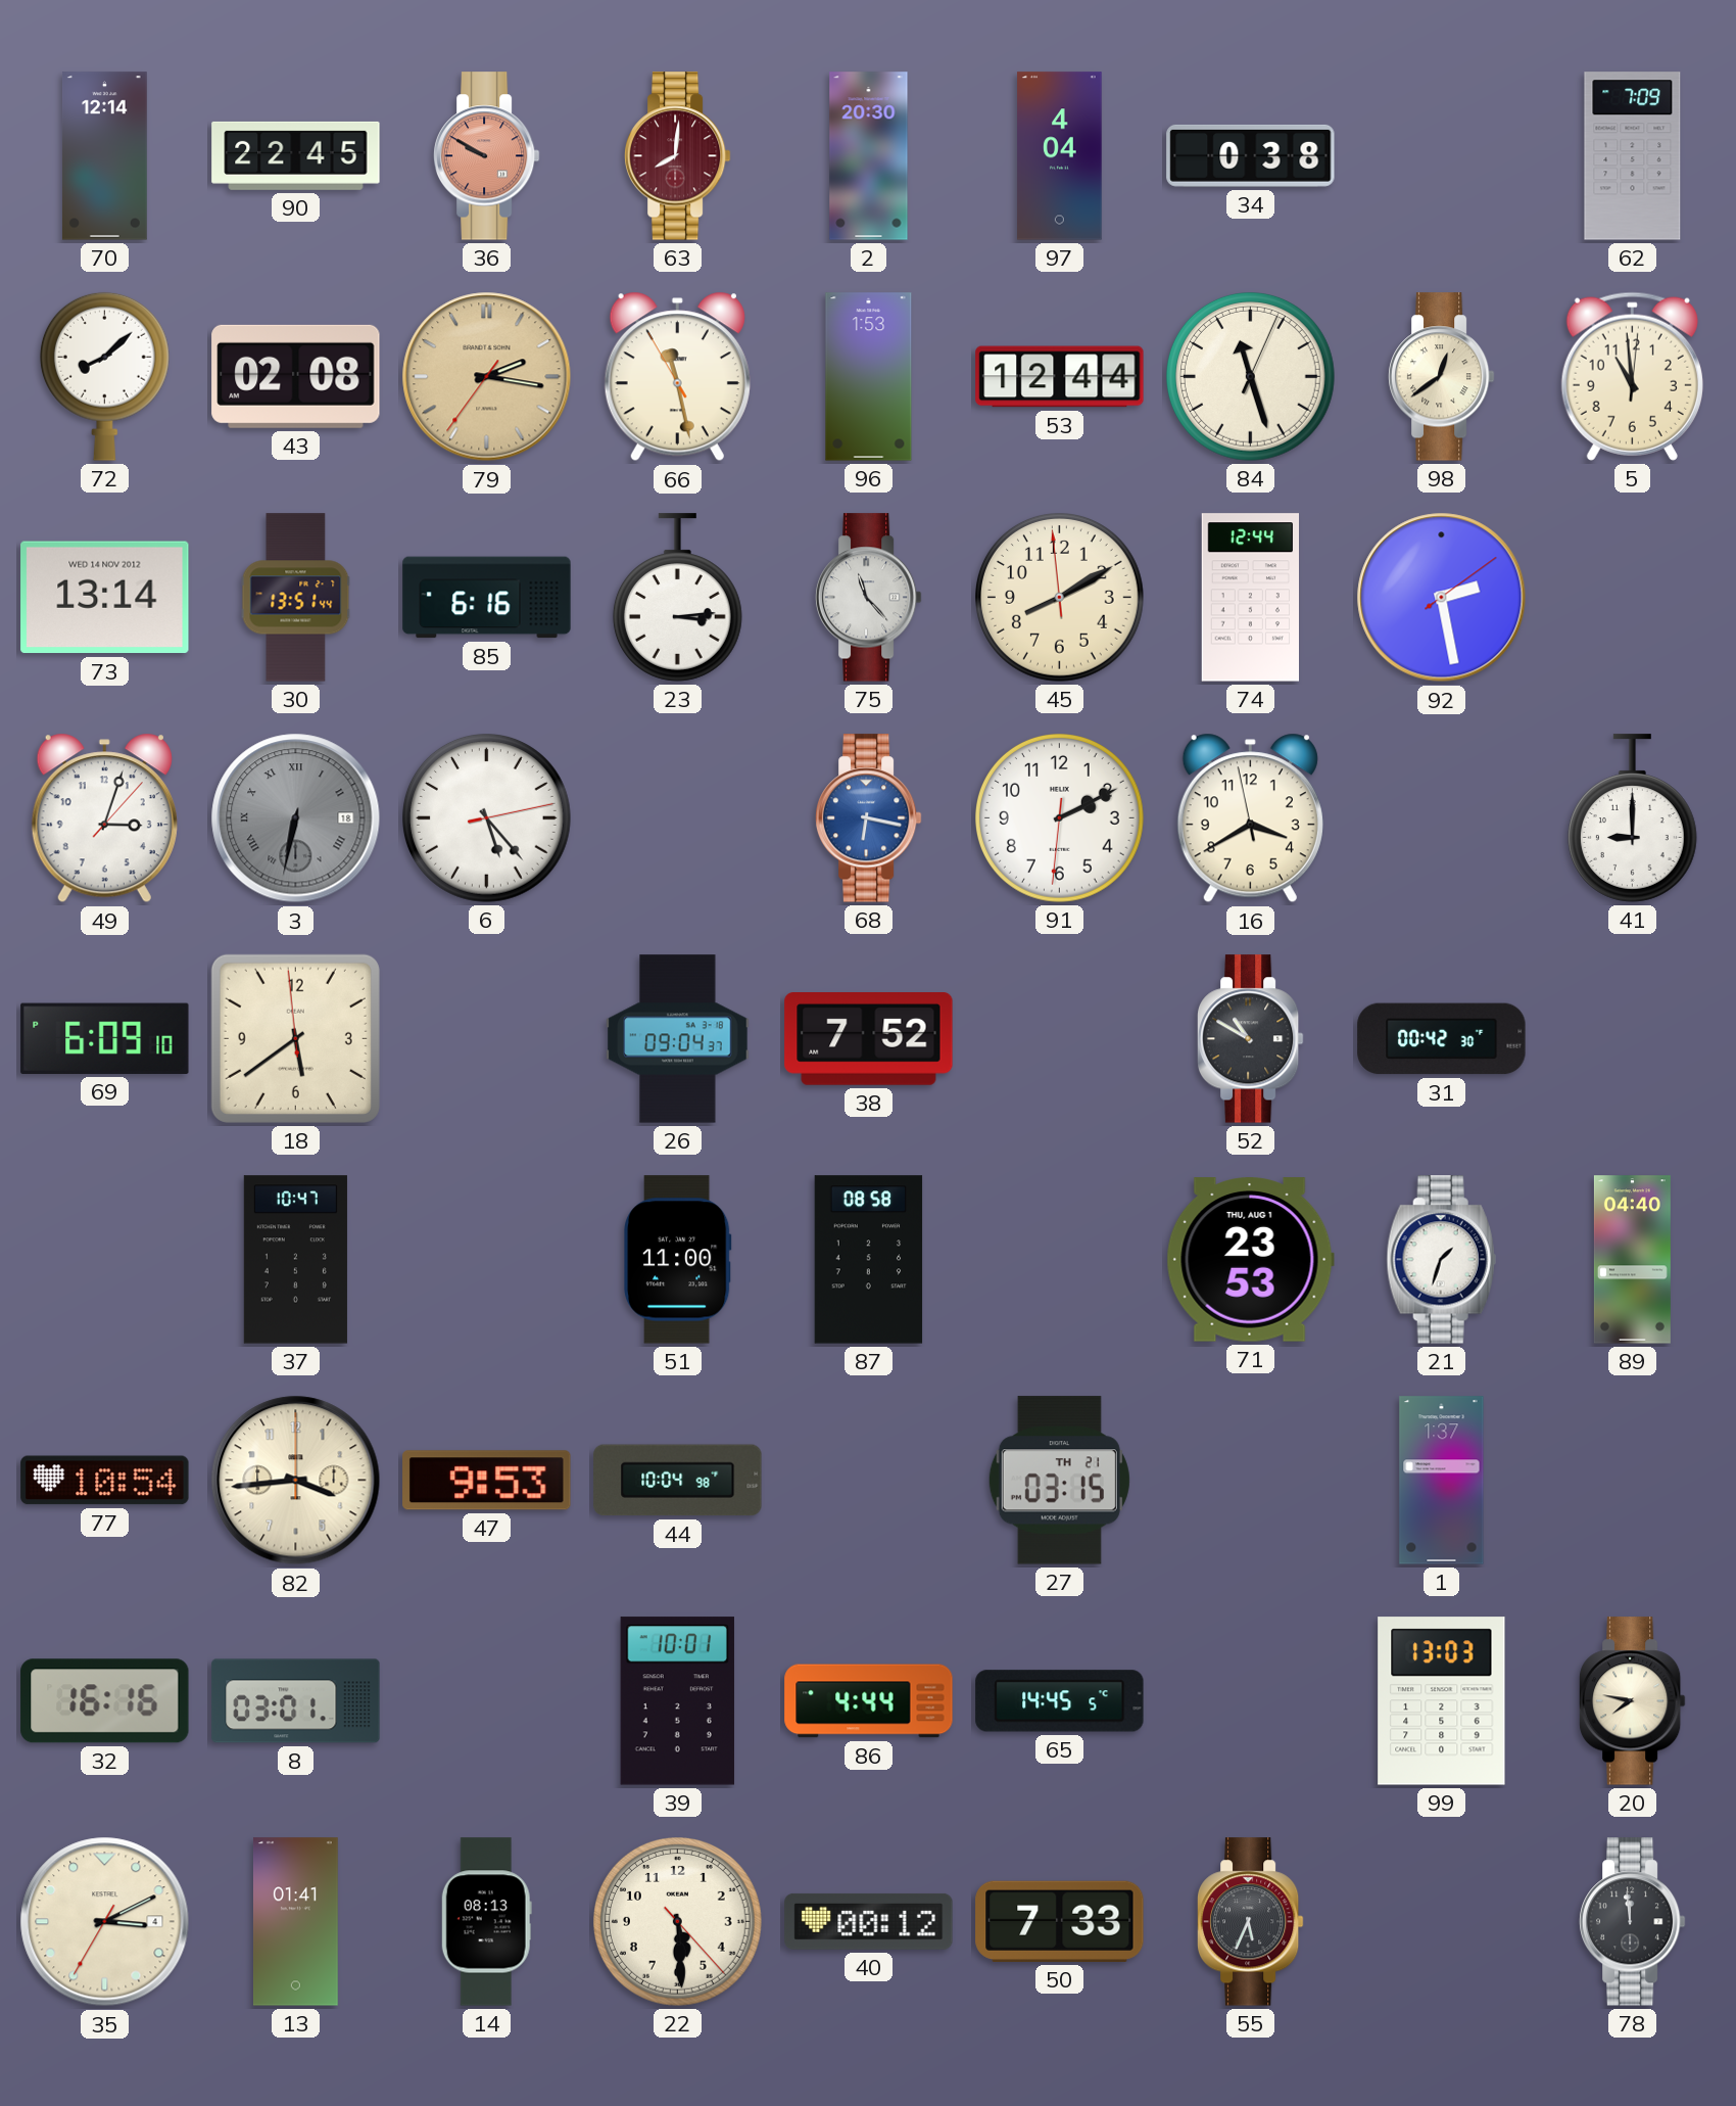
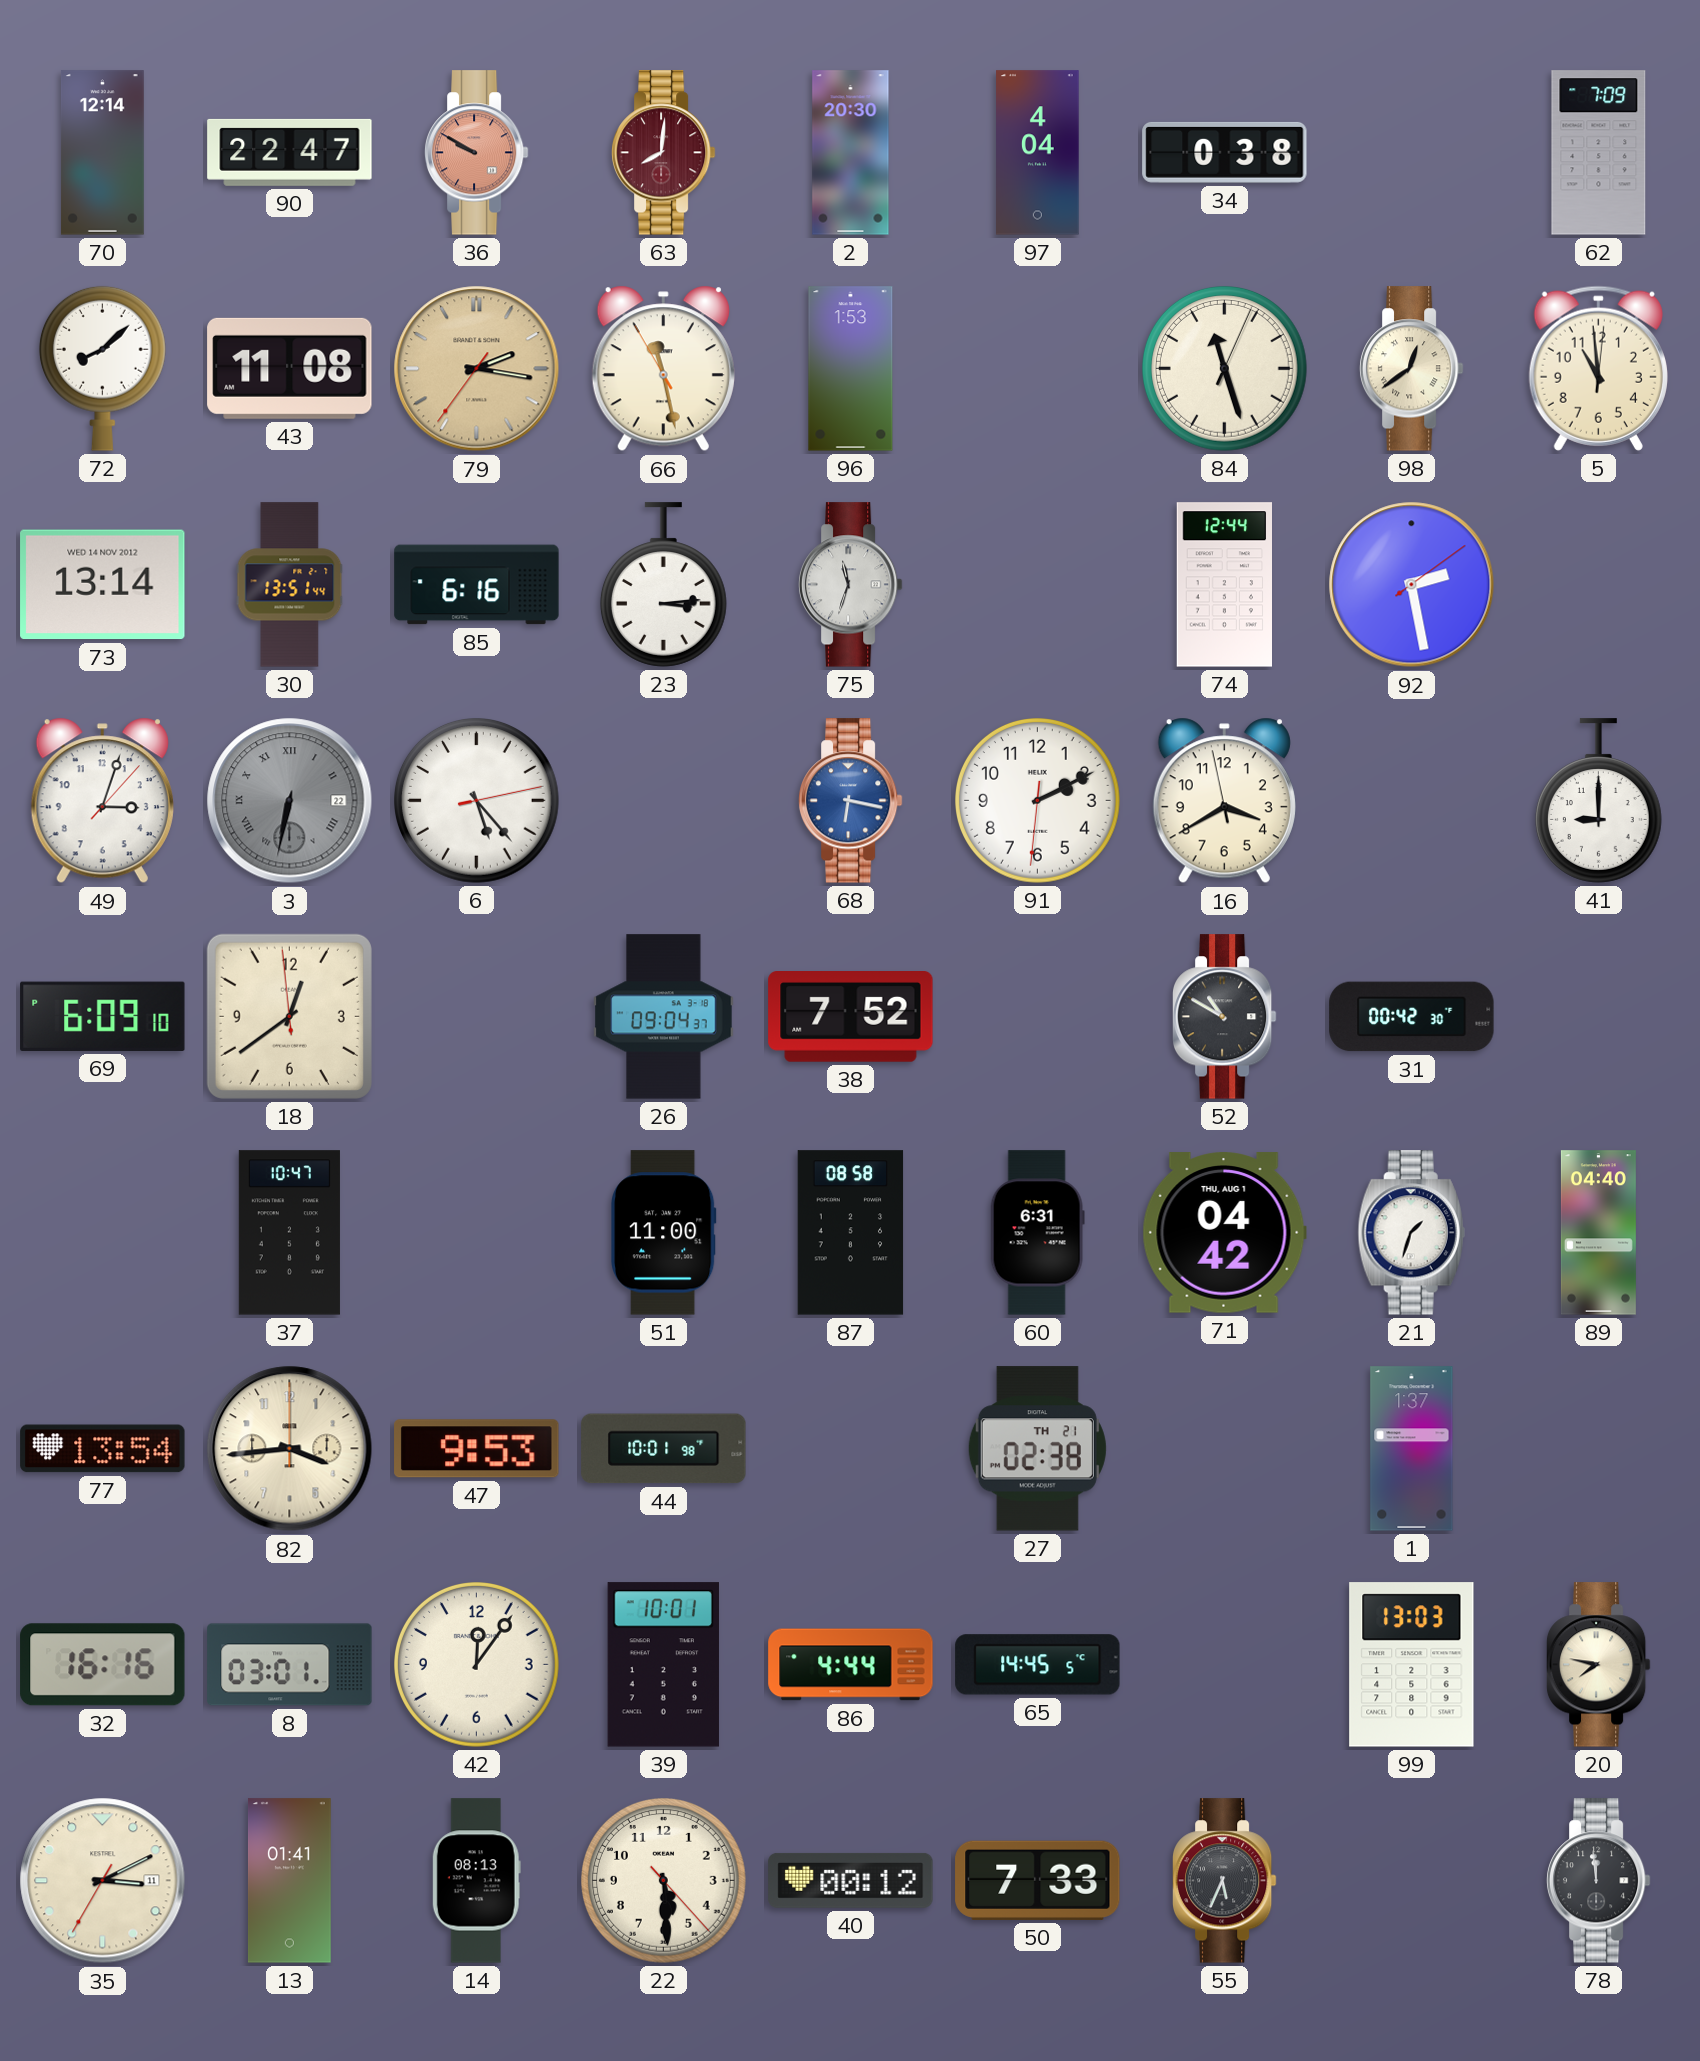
90: 22:45 -> 22:47
43: 02:08 -> 11:08
53: 12:44 -> none
75: 11:23 -> 11:33
45: 8:09 -> none
3 date: 18 -> 22
18: 5:38 -> 12:38
60: none -> 6:31
71: 23:53 -> 04:42
77: 10:54 -> 13:54
44: 10:04 -> 10:01
27: 03:15 -> 02:38
42: none -> 12:06
35 date: 4 -> 11
